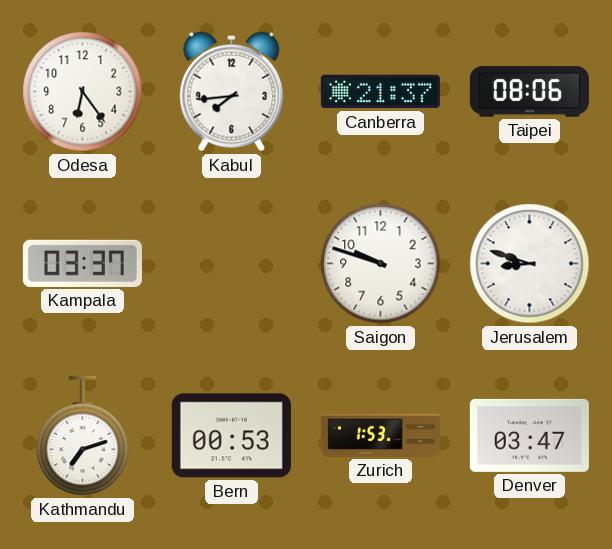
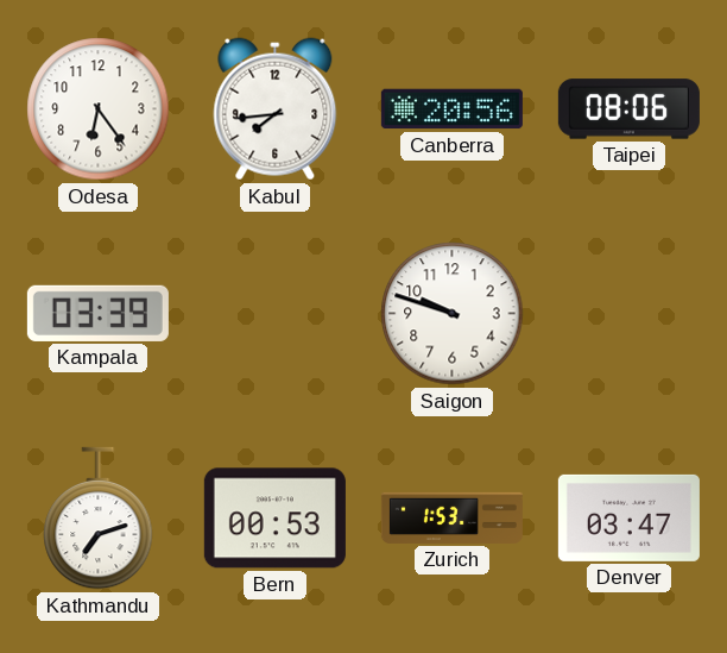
Canberra: 21:37 -> 20:56
Kampala: 03:37 -> 03:39
Jerusalem: 8:48 -> none
